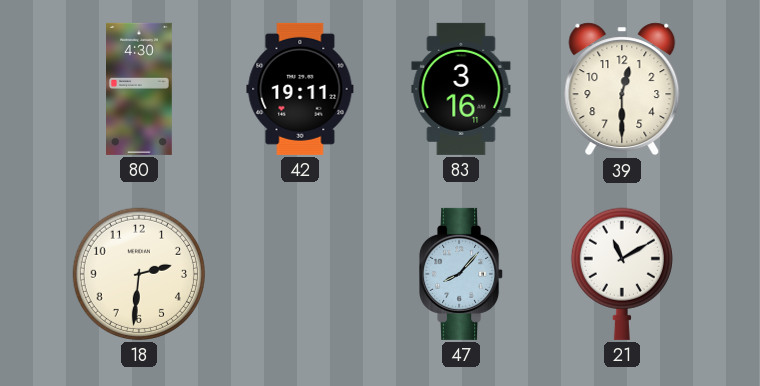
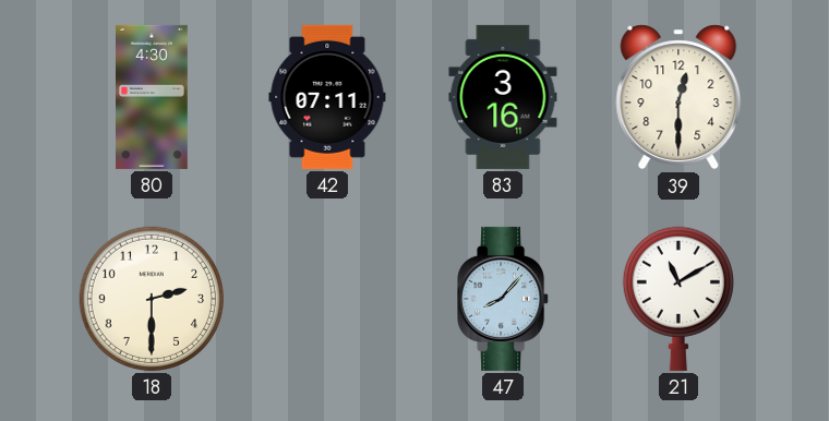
42: 19:11 -> 07:11
18: 2:31 -> 2:30
